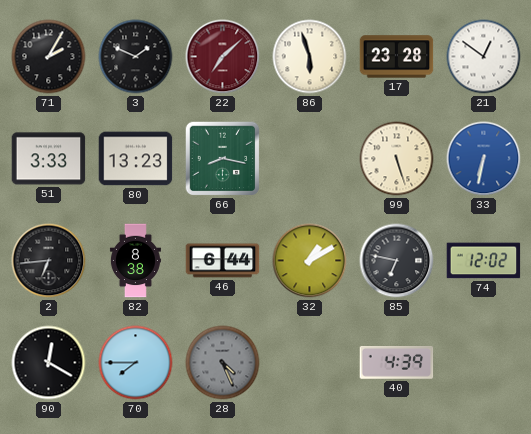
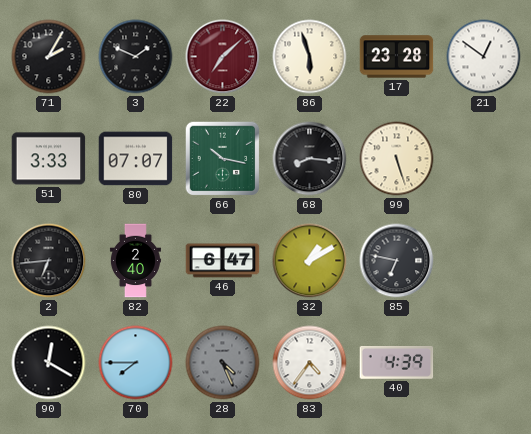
80: 13:23 -> 07:07
66: 8:17 -> 10:17
68: none -> 8:16
33: 6:32 -> none
82: 8:38 -> 2:40
46: 6:44 -> 6:47
74: 12:02 -> none
83: none -> 4:36
